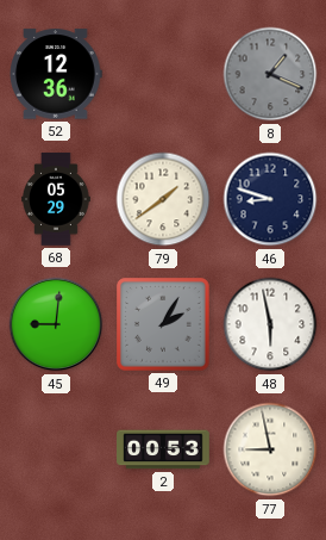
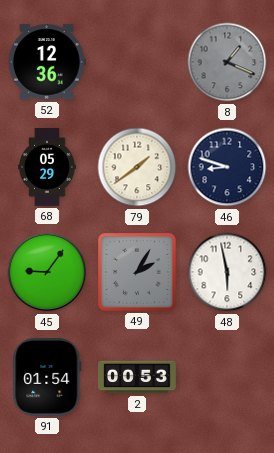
45: 9:01 -> 9:06
91: none -> 01:54
77: 8:58 -> none
